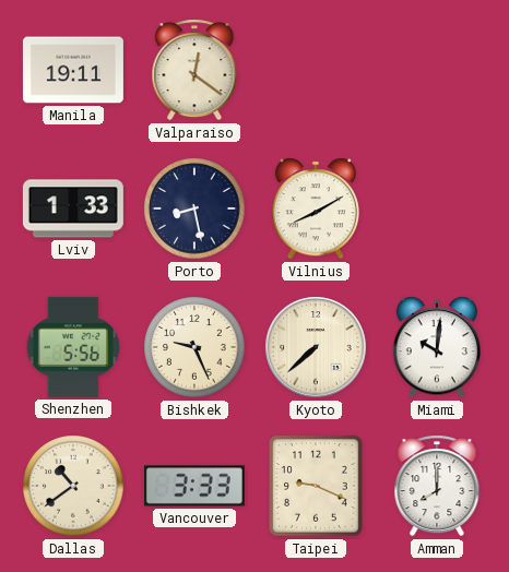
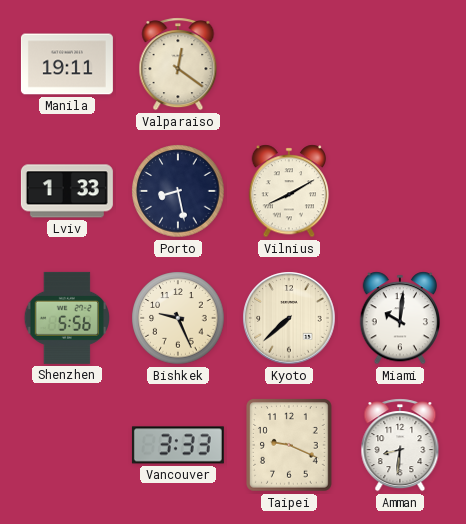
Dallas: 10:39 -> none
Amman: 8:00 -> 8:31
